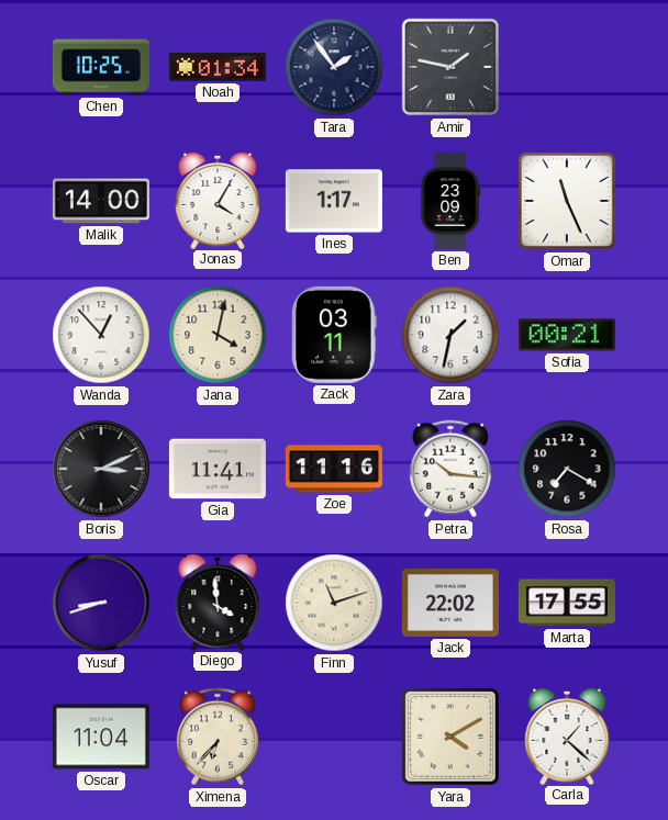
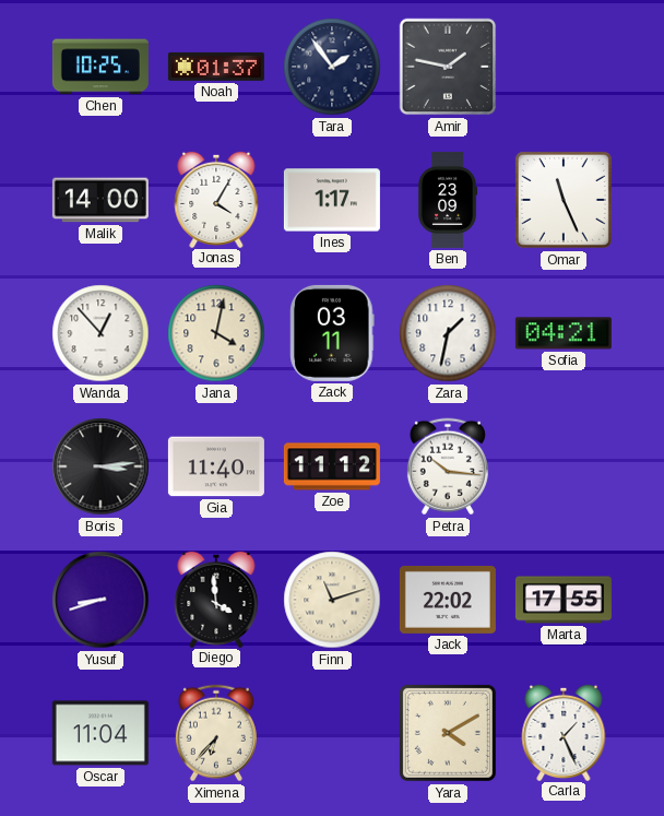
Noah: 01:34 -> 01:37
Sofia: 00:21 -> 04:21
Boris: 3:11 -> 3:14
Gia: 11:41 -> 11:40
Zoe: 11:16 -> 11:12
Rosa: 7:20 -> none
Carla: 1:22 -> 1:26
